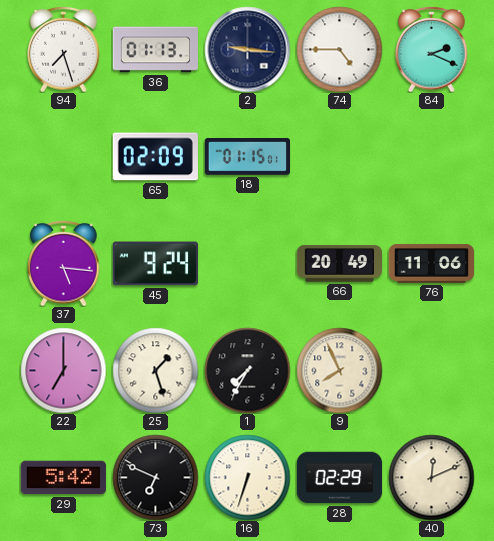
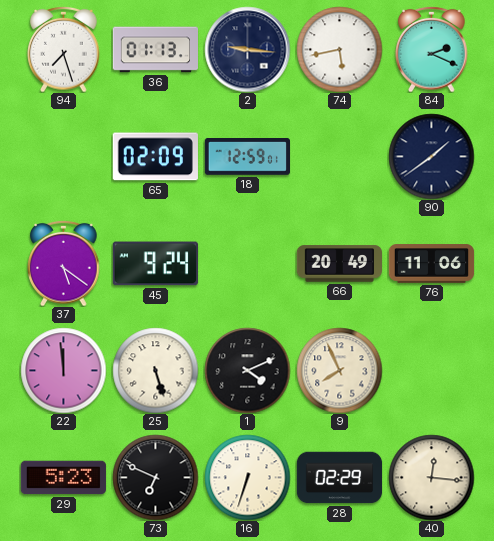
74: 4:45 -> 5:43
18: 01:15 -> 12:59
90: none -> 1:39
37: 5:16 -> 5:21
22: 7:00 -> 11:59
25: 1:27 -> 5:27
1: 7:35 -> 4:11
29: 5:42 -> 5:23
40: 12:11 -> 12:16
